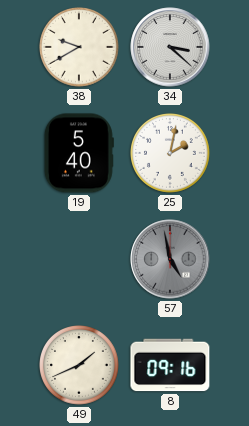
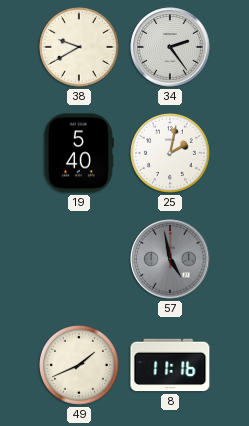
34: 3:22 -> 2:24
8: 09:16 -> 11:16
